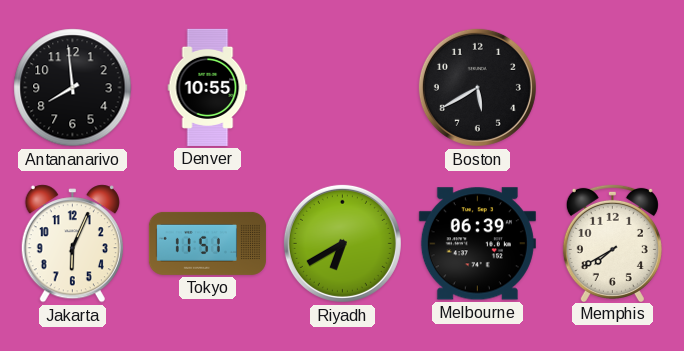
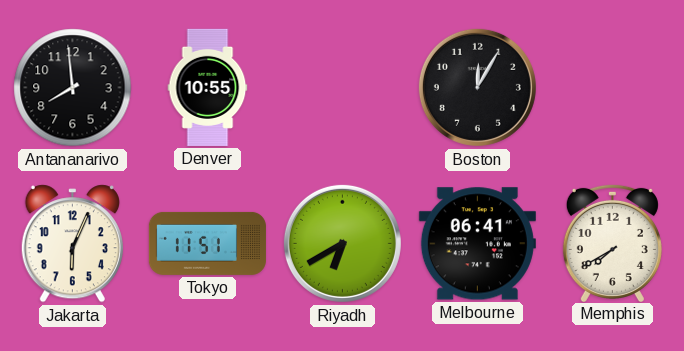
Boston: 5:40 -> 12:05
Melbourne: 06:39 -> 06:41
